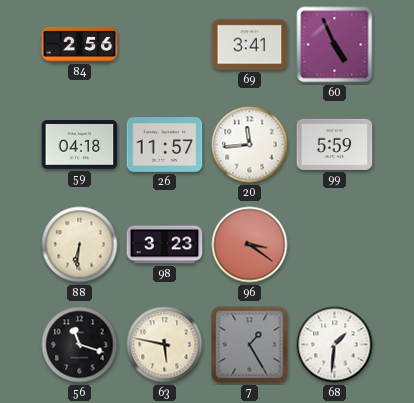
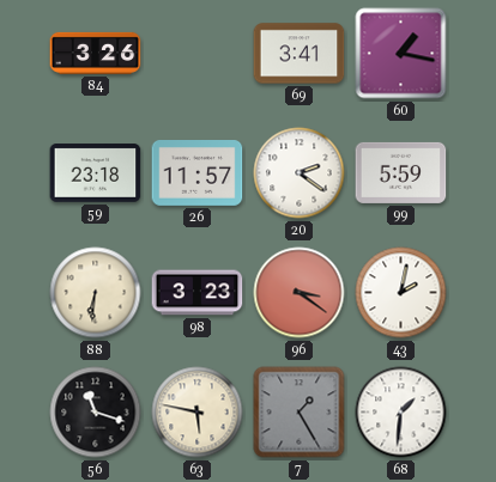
84: 2:56 -> 3:26
60: 4:56 -> 1:17
59: 04:18 -> 23:18
20: 11:44 -> 2:21
43: none -> 2:02
